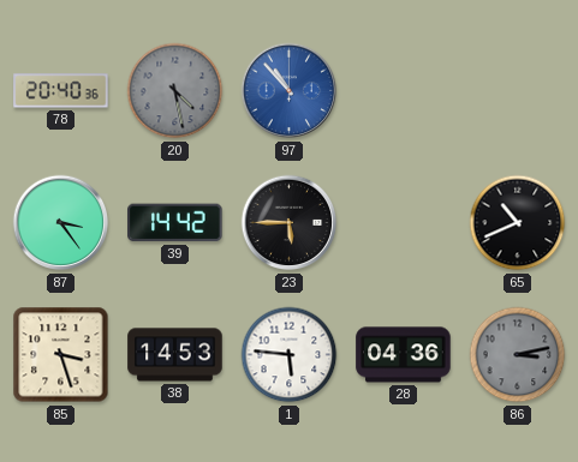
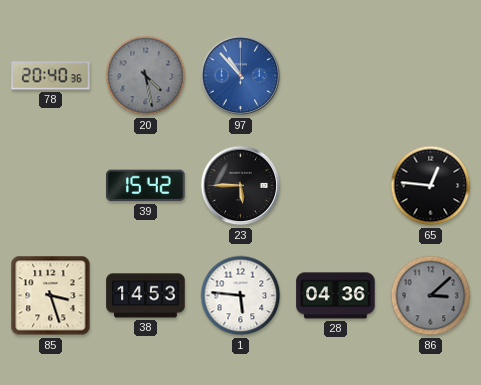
87: 3:24 -> none
39: 14:42 -> 15:42
65: 10:41 -> 12:46
86: 3:13 -> 3:08
